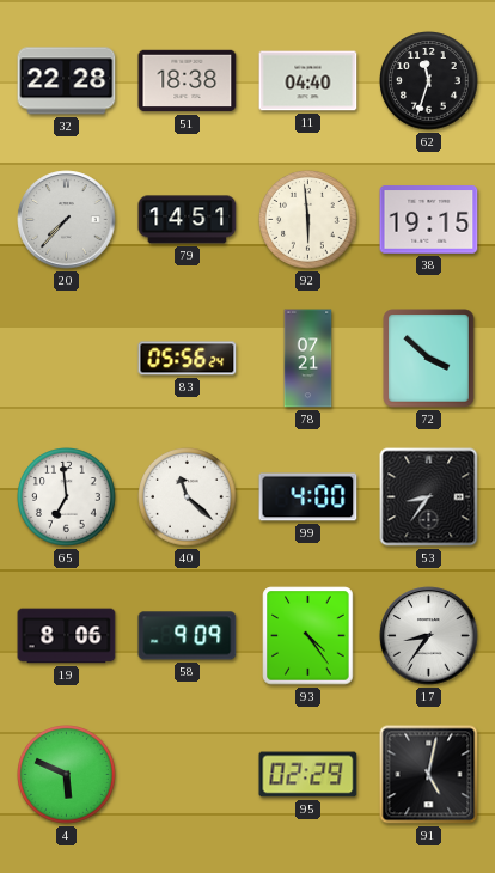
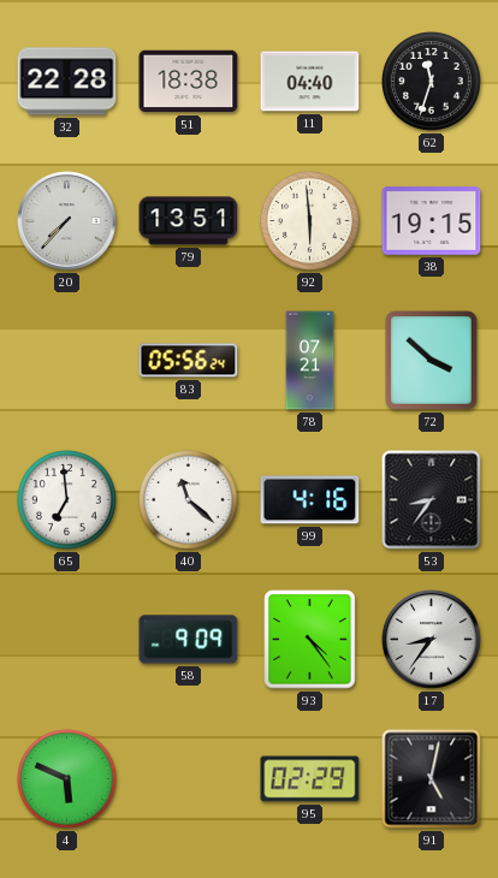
79: 14:51 -> 13:51
99: 4:00 -> 4:16
19: 8:06 -> none
